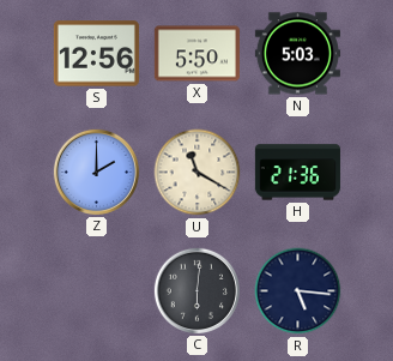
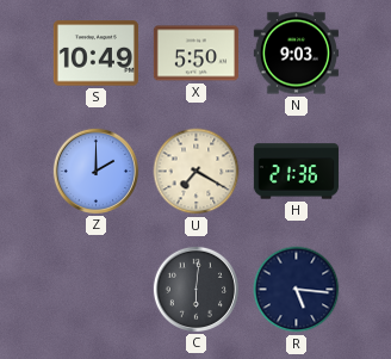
S: 12:56 -> 10:49
N: 5:03 -> 9:03
U: 11:20 -> 7:20
